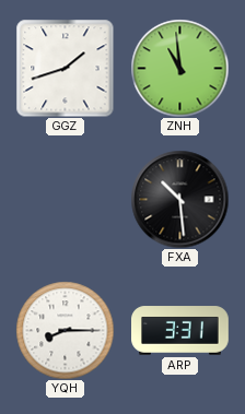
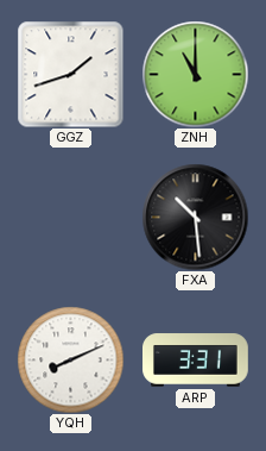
ZNH: 10:59 -> 11:00
YQH: 8:15 -> 8:11
